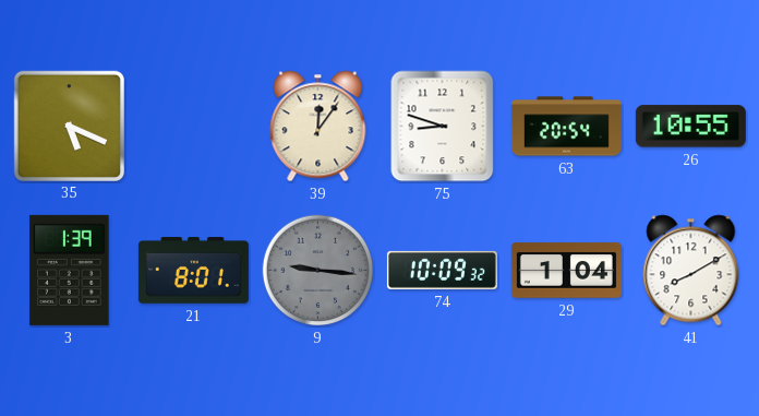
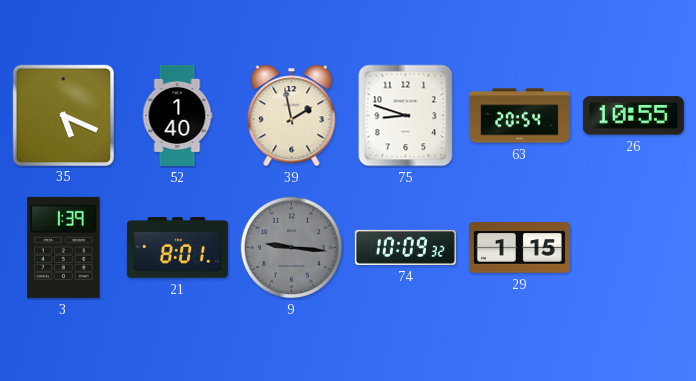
52: none -> 1:40
39: 12:06 -> 1:58
29: 1:04 -> 1:15
41: 8:10 -> none
